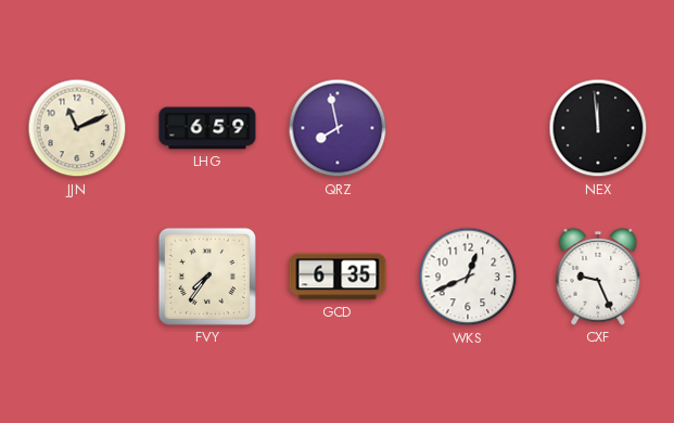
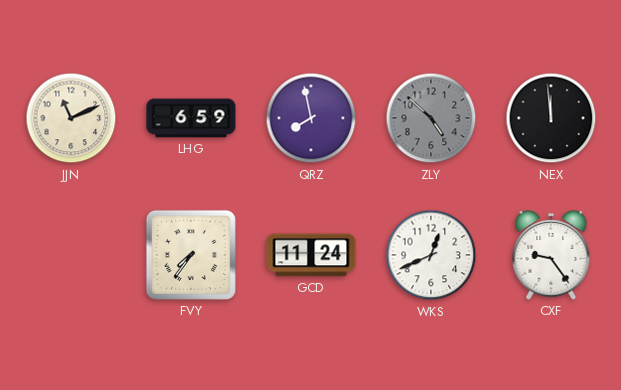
ZLY: none -> 4:52
GCD: 6:35 -> 11:24
CXF: 9:26 -> 9:24
